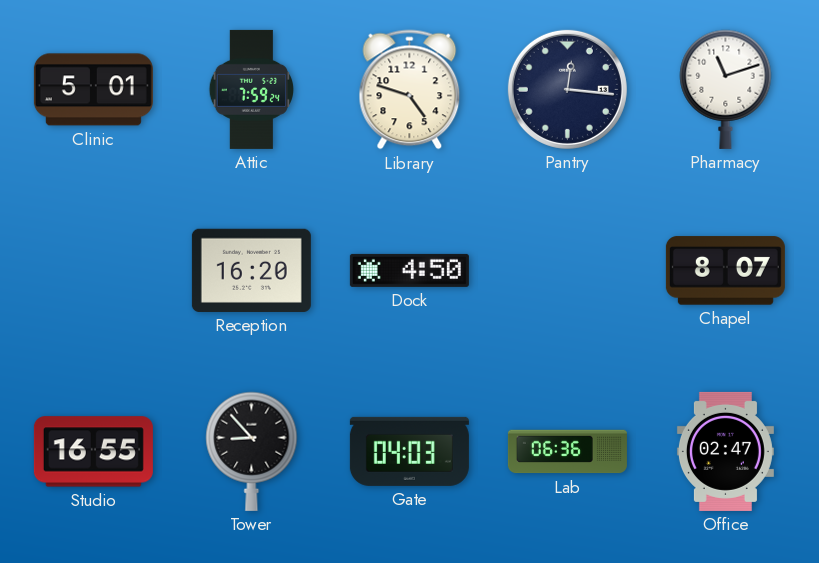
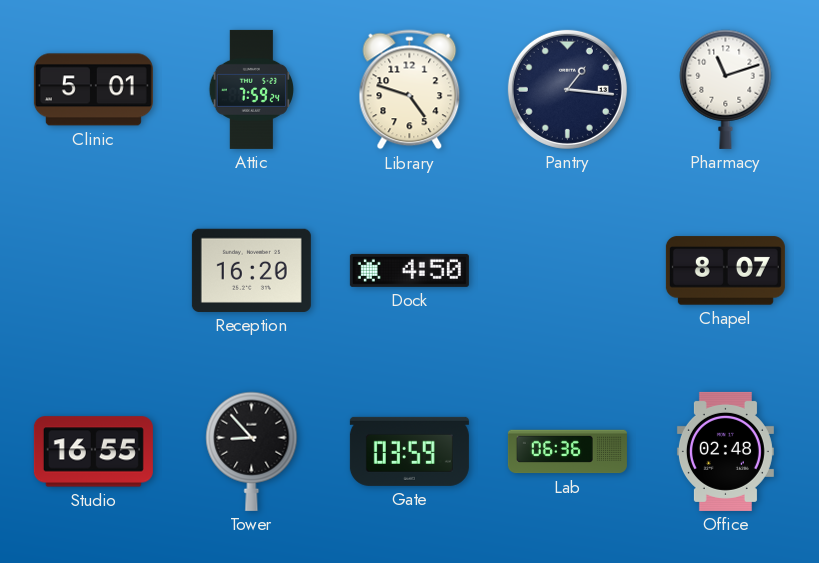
Pantry: 12:16 -> 1:16
Gate: 04:03 -> 03:59
Office: 02:47 -> 02:48
